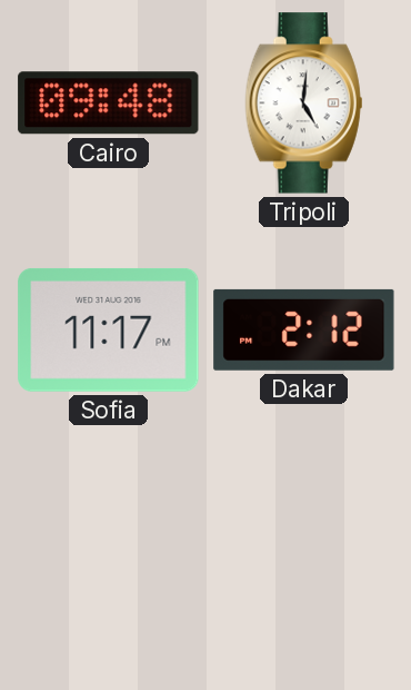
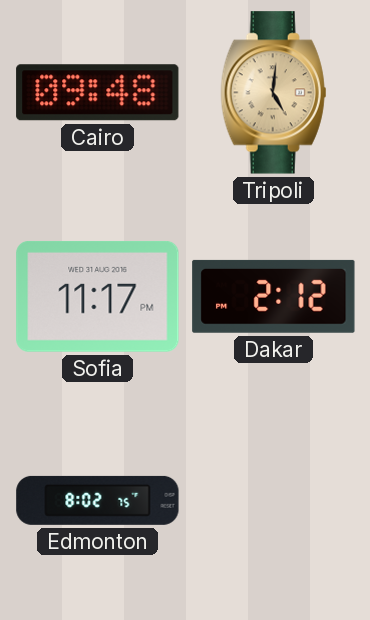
Tripoli dial: white -> champagne
Edmonton: none -> 8:02
